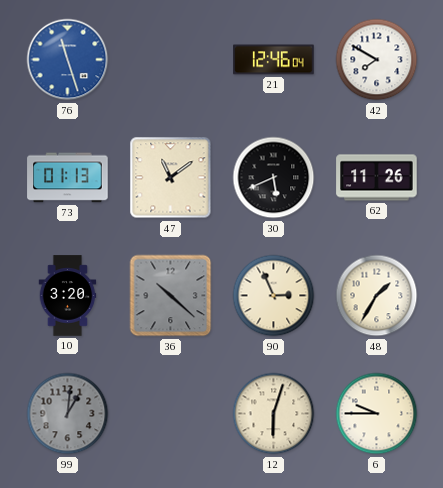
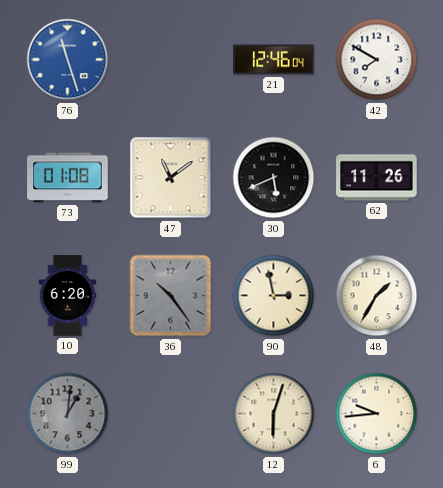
73: 01:13 -> 01:08
10: 3:20 -> 6:20
36: 10:22 -> 10:24
90: 2:56 -> 2:58
6: 9:45 -> 9:44
